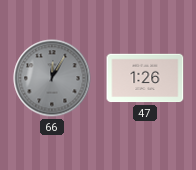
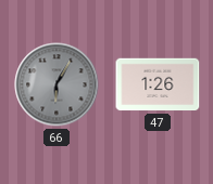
66: 12:05 -> 6:05
